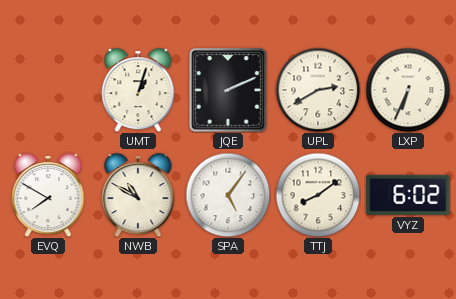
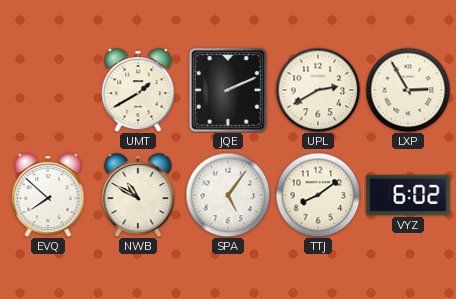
UMT: 1:03 -> 1:40
LXP: 6:34 -> 2:55
EVQ: 7:50 -> 7:52
